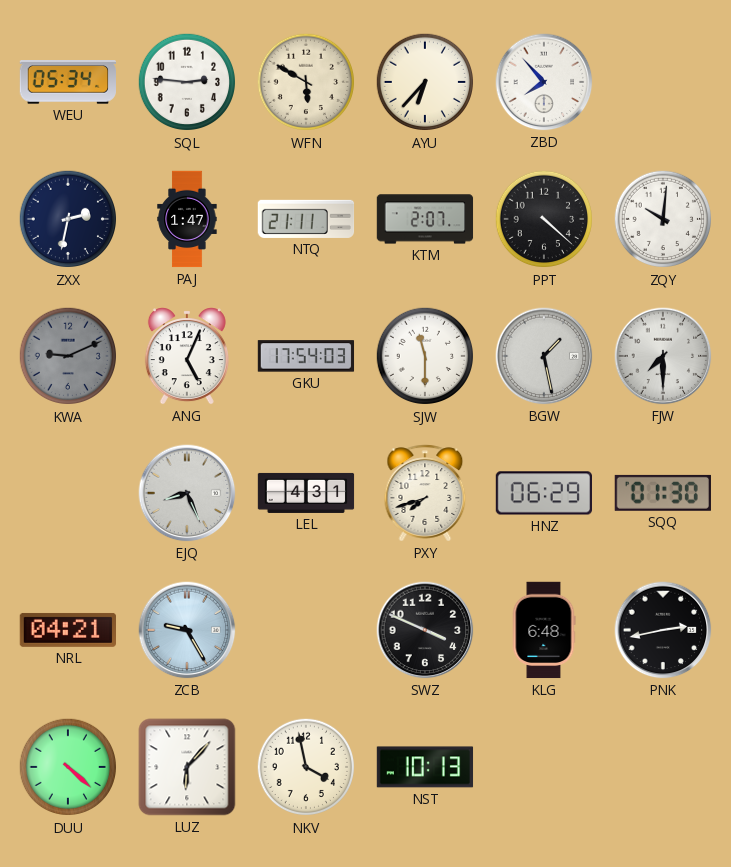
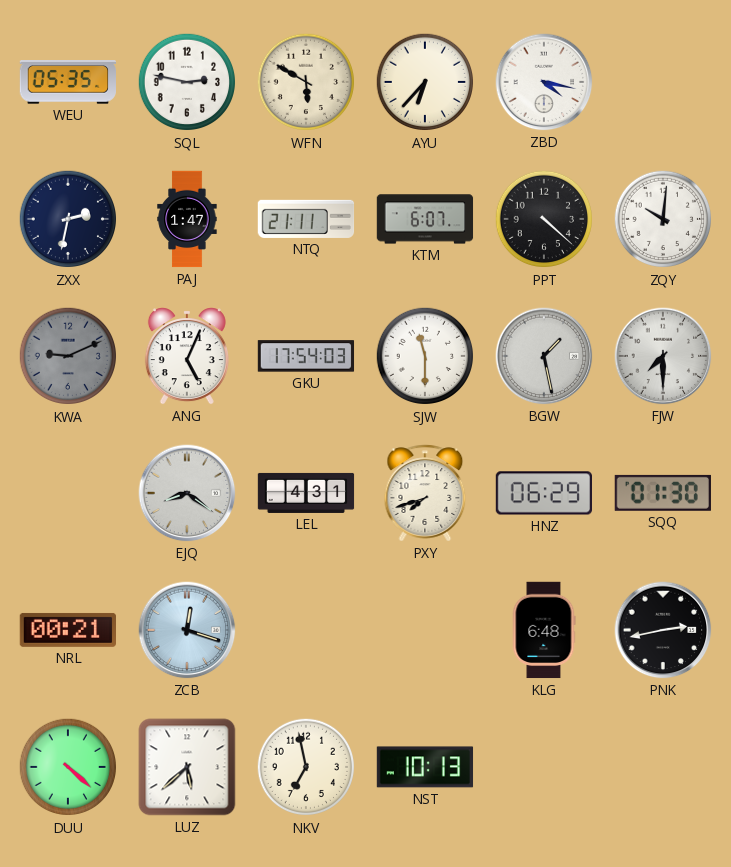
WEU: 05:34 -> 05:35
SQL: 2:46 -> 2:47
ZBD: 7:53 -> 4:17
KTM: 2:07 -> 6:07
EJQ: 8:26 -> 8:21
NRL: 04:21 -> 00:21
ZCB: 9:25 -> 12:18
SWZ: 3:49 -> none
LUZ: 6:07 -> 5:38
NKV: 3:58 -> 6:58
